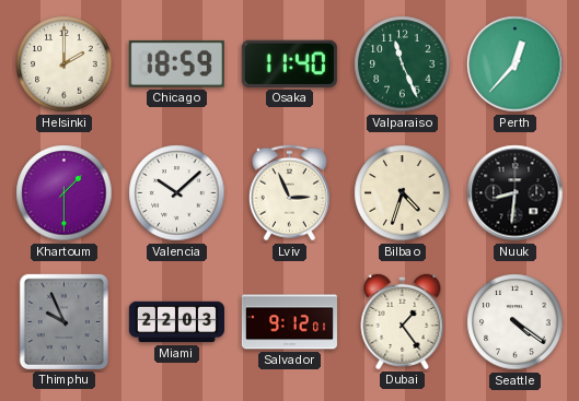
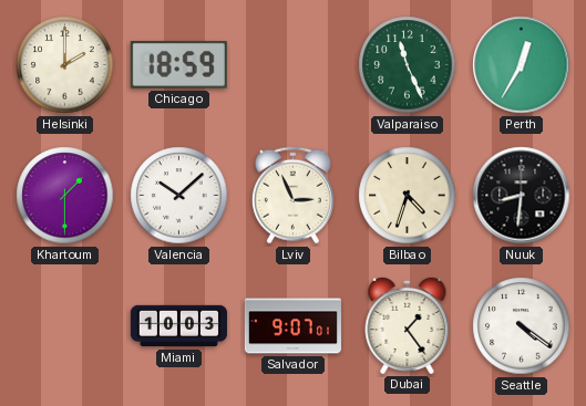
Osaka: 11:40 -> none
Perth: 12:37 -> 12:35
Thimphu: 9:56 -> none
Miami: 22:03 -> 10:03
Salvador: 9:12 -> 9:07
